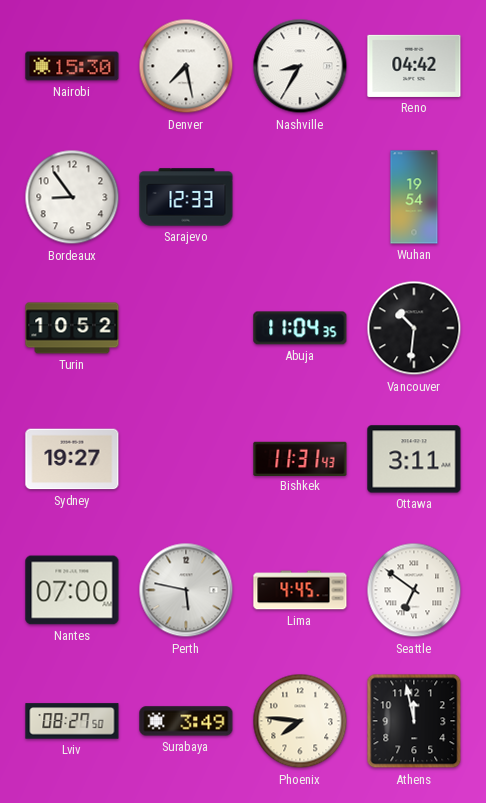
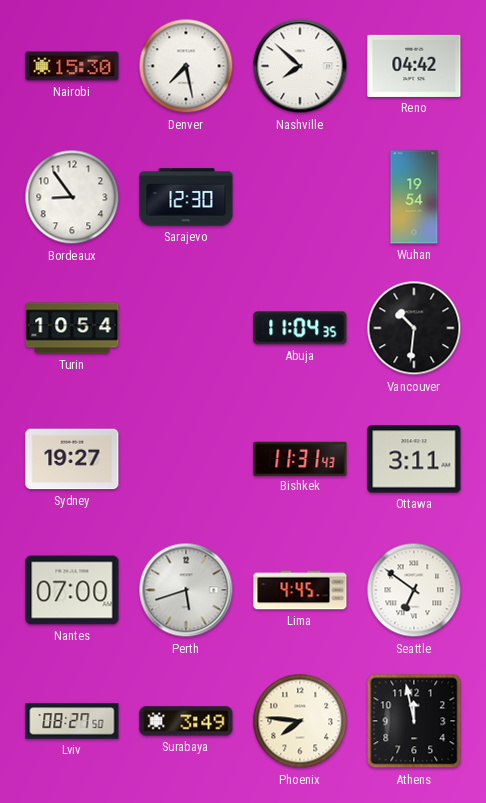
Nashville: 8:35 -> 7:52
Sarajevo: 12:33 -> 12:30
Turin: 10:52 -> 10:54
Perth: 5:47 -> 5:42
